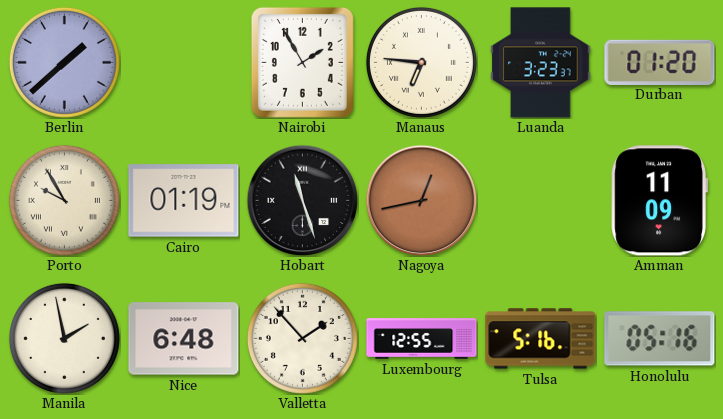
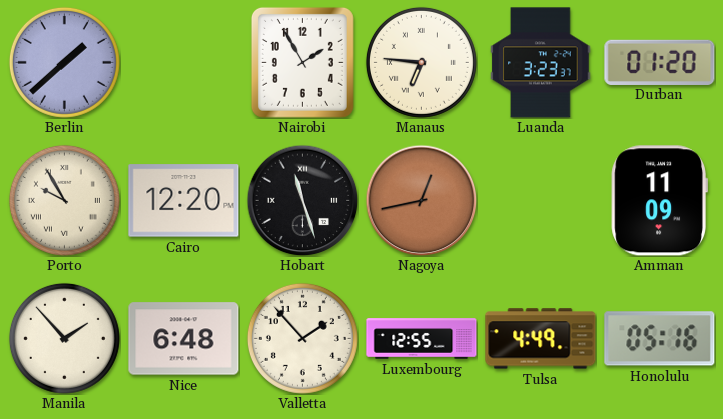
Cairo: 01:19 -> 12:20
Manila: 1:58 -> 1:53
Tulsa: 5:16 -> 4:49
